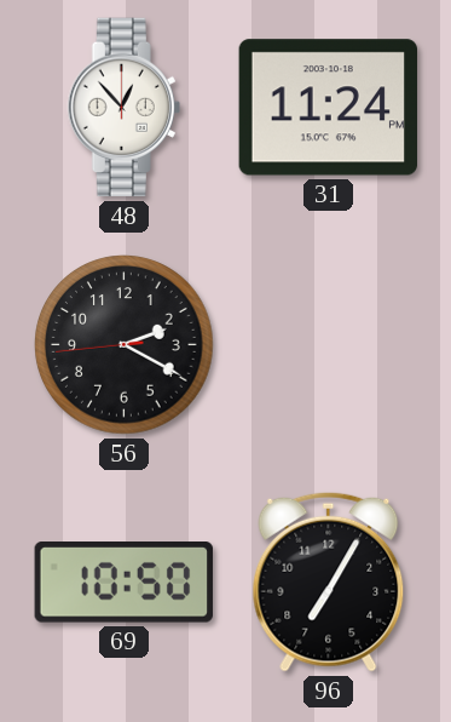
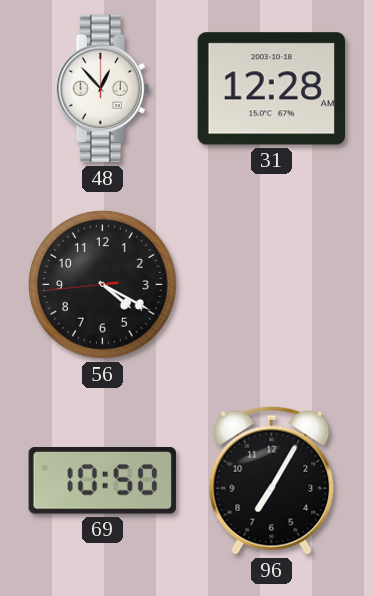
31: 11:24 -> 12:28
56: 2:19 -> 4:19
